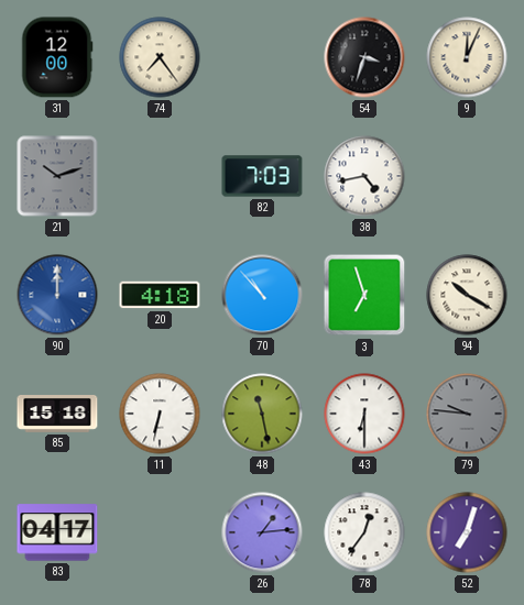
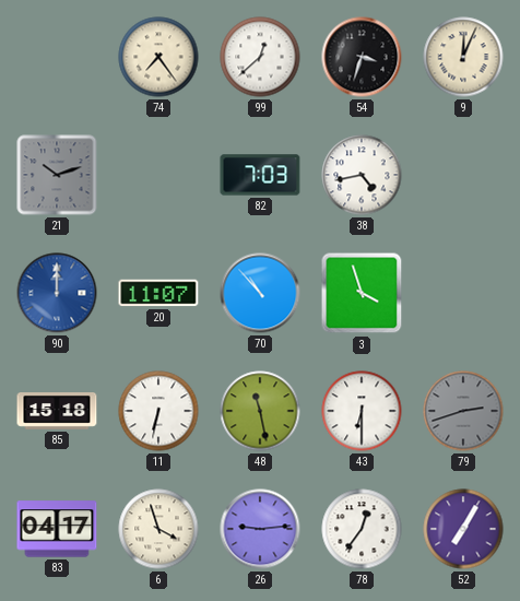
31: 12:00 -> none
99: none -> 12:38
20: 4:18 -> 11:07
3: 6:57 -> 3:57
94: 10:20 -> none
79: 9:46 -> 2:42
6: none -> 3:57
26: 1:14 -> 9:14
52: 7:03 -> 7:05
